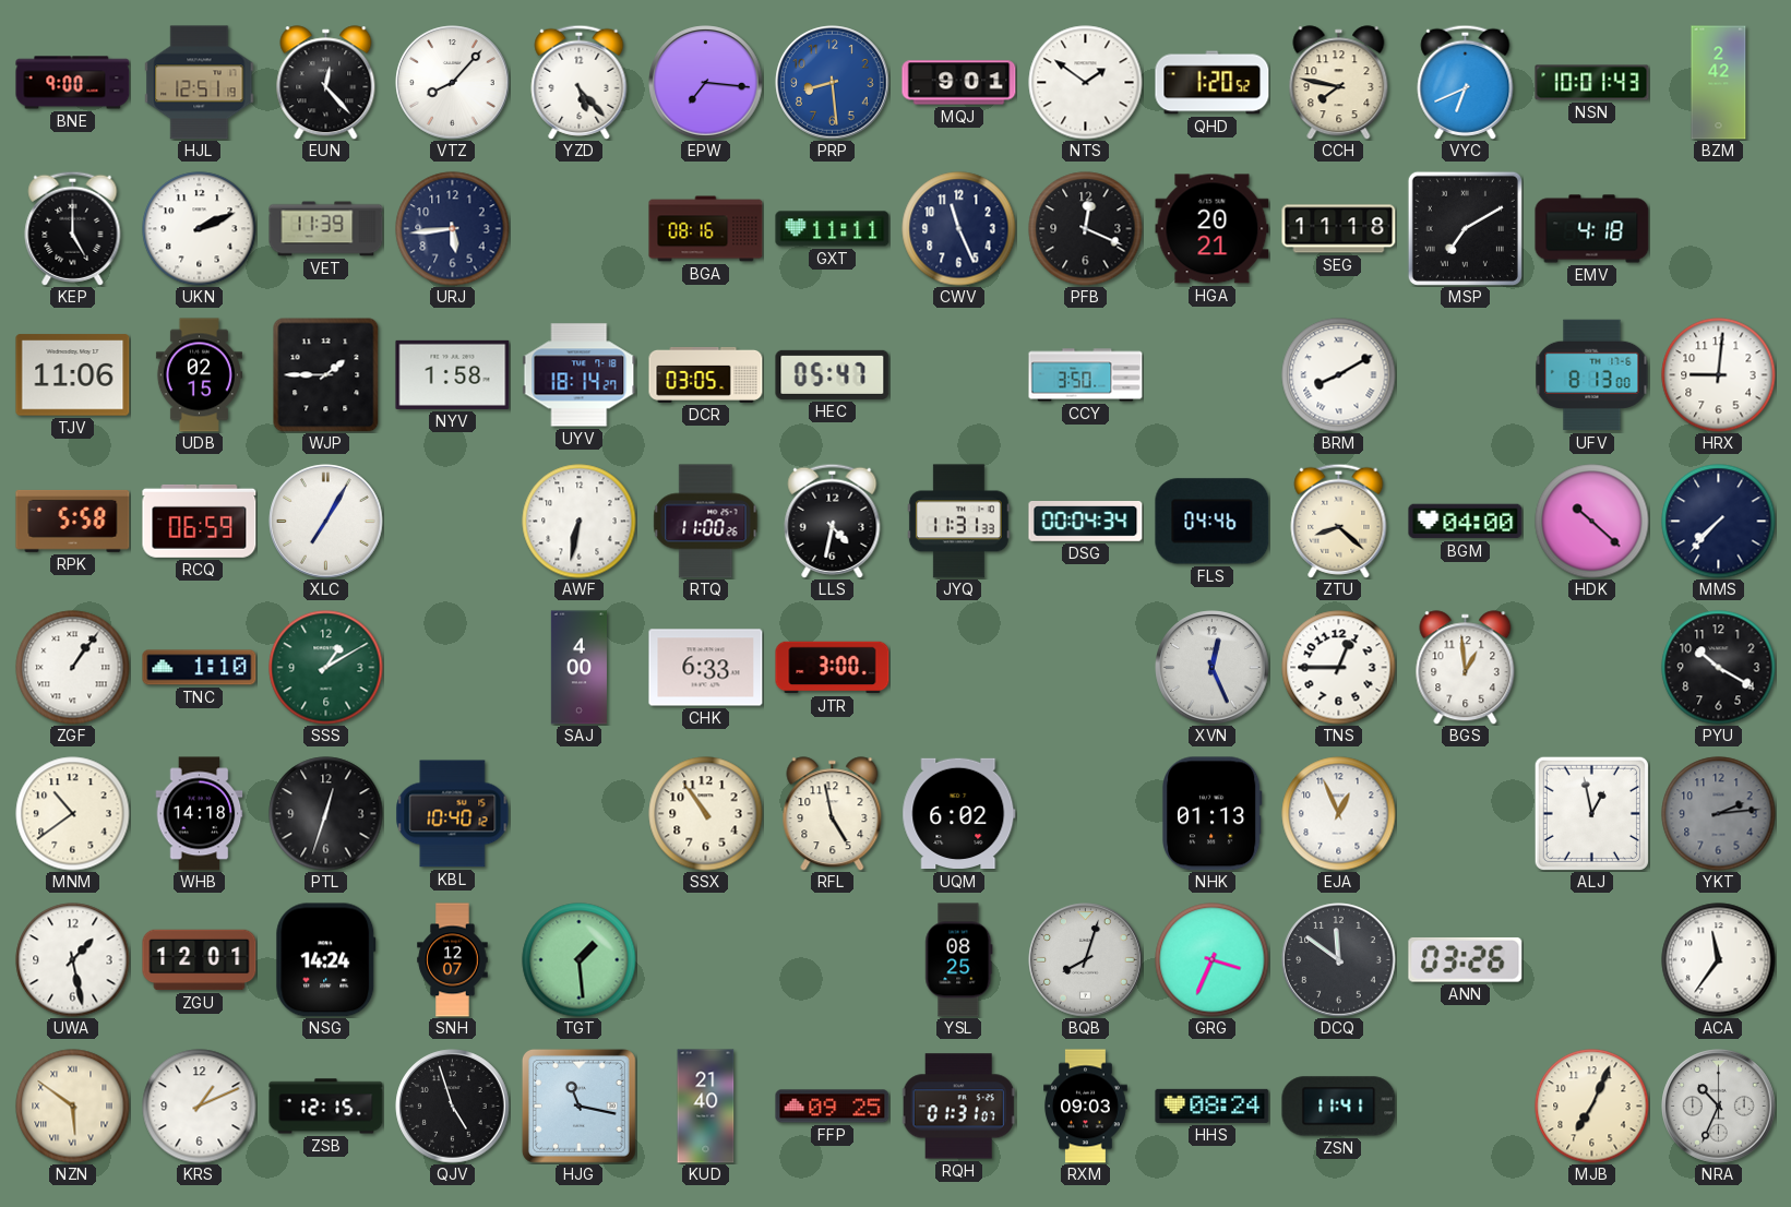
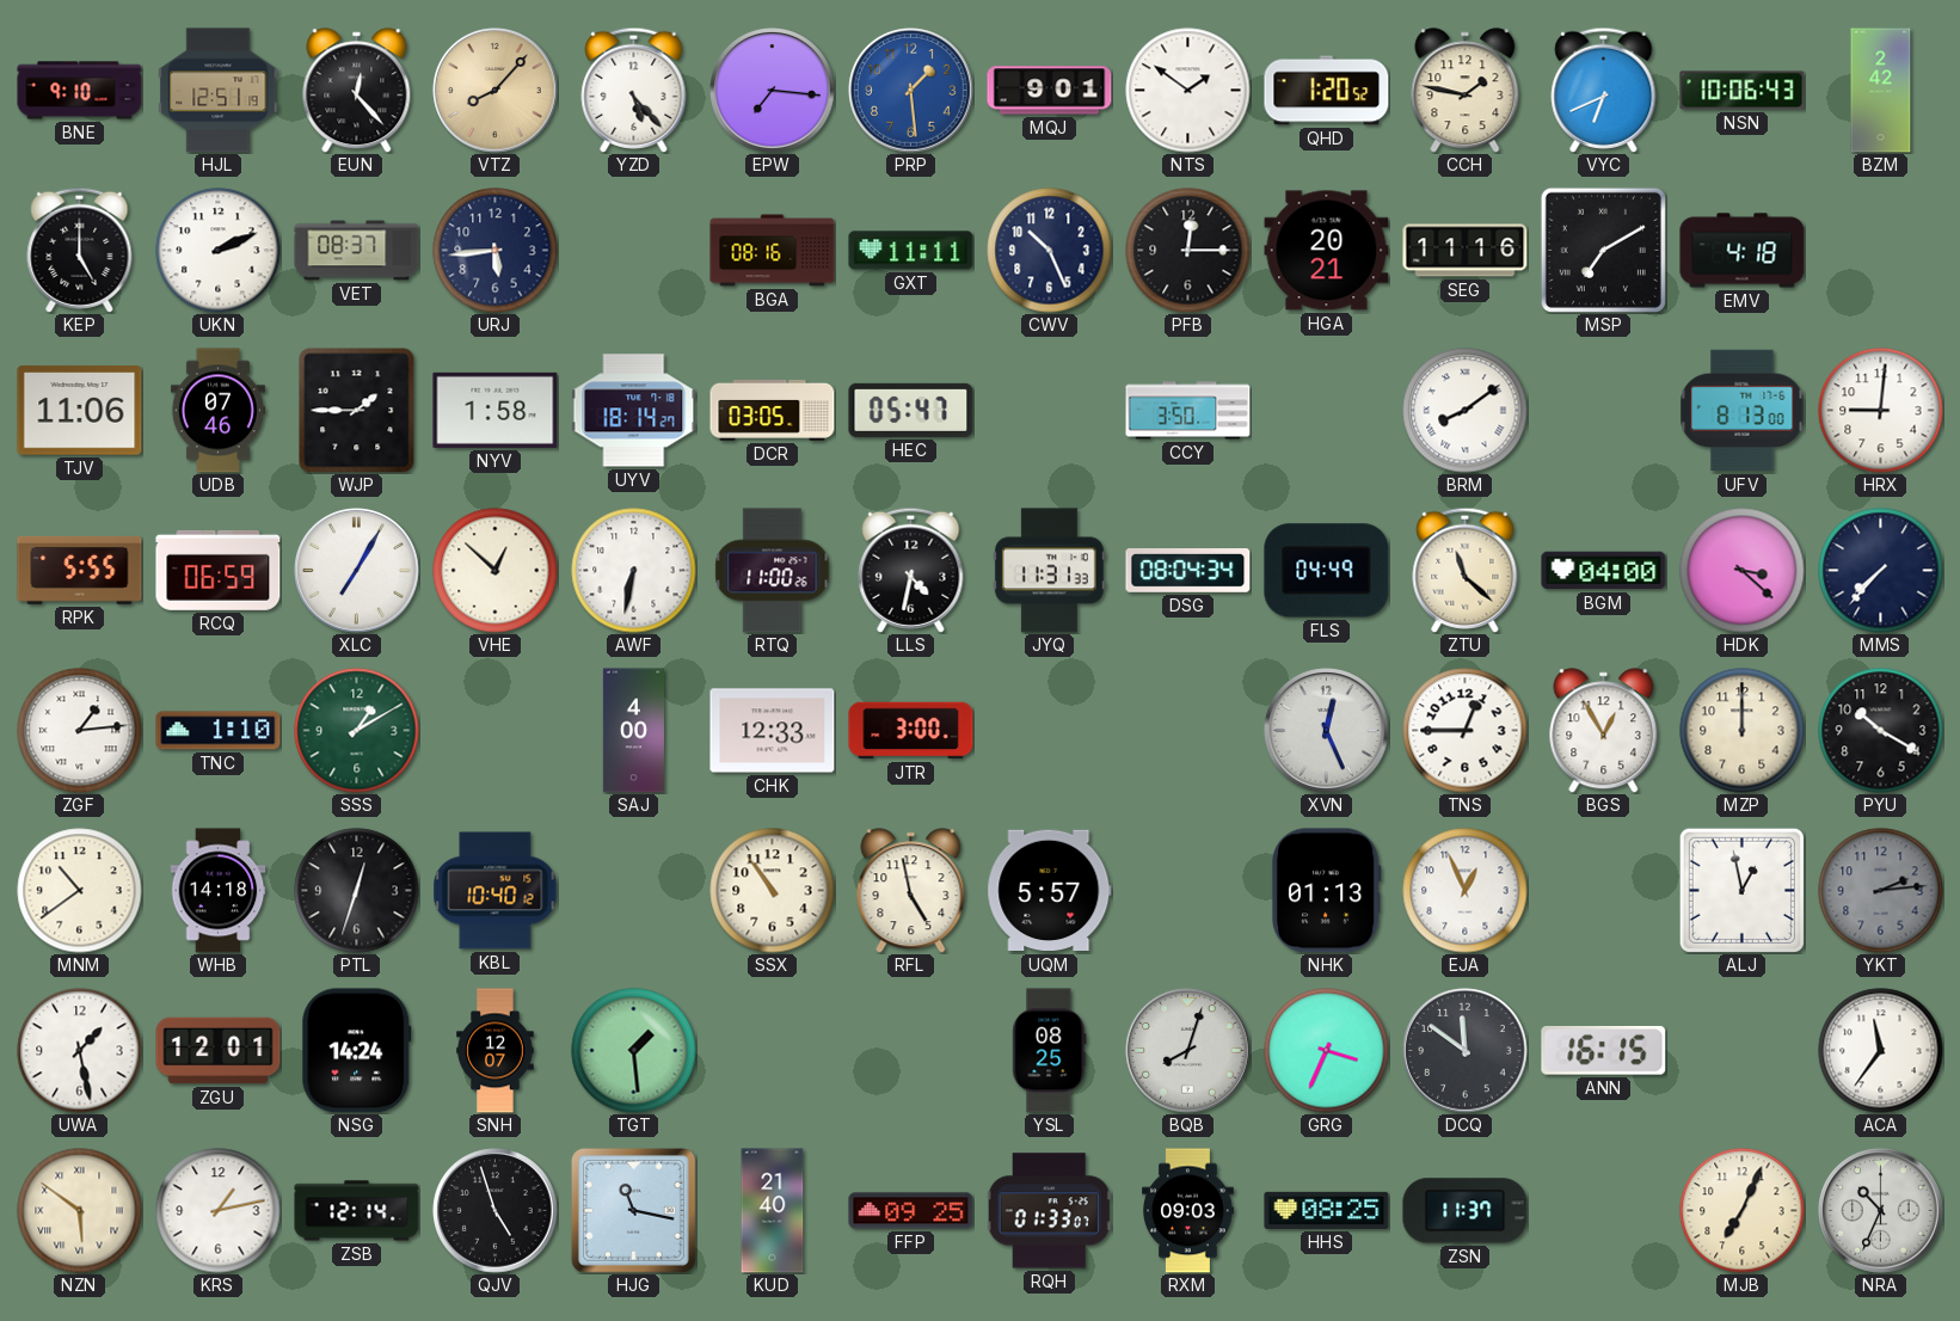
BNE: 9:00 -> 9:10
VTZ dial: white -> champagne
PRP: 8:29 -> 1:29
CCH: 7:47 -> 1:47
NSN: 10:01 -> 10:06
VET: 11:39 -> 08:37
CWV: 11:26 -> 10:26
PFB: 12:19 -> 12:15
SEG: 11:18 -> 11:16
UDB: 02:15 -> 07:46
BRM: 8:10 -> 8:09
RPK: 5:58 -> 5:55
VHE: none -> 12:52
DSG: 00:04 -> 08:04
FLS: 04:46 -> 04:49
ZTU: 8:22 -> 11:22
HDK: 10:22 -> 3:22
ZGF: 1:06 -> 1:14
CHK: 6:33 -> 12:33
BGS: 12:59 -> 12:55
MZP: none -> 12:00
UQM: 6:02 -> 5:57
ANN: 03:26 -> 16:15
KRS: 1:11 -> 1:13
ZSB: 12:15 -> 12:14
RQH: 01:31 -> 01:33
HHS: 08:24 -> 08:25
ZSN: 11:41 -> 11:37
